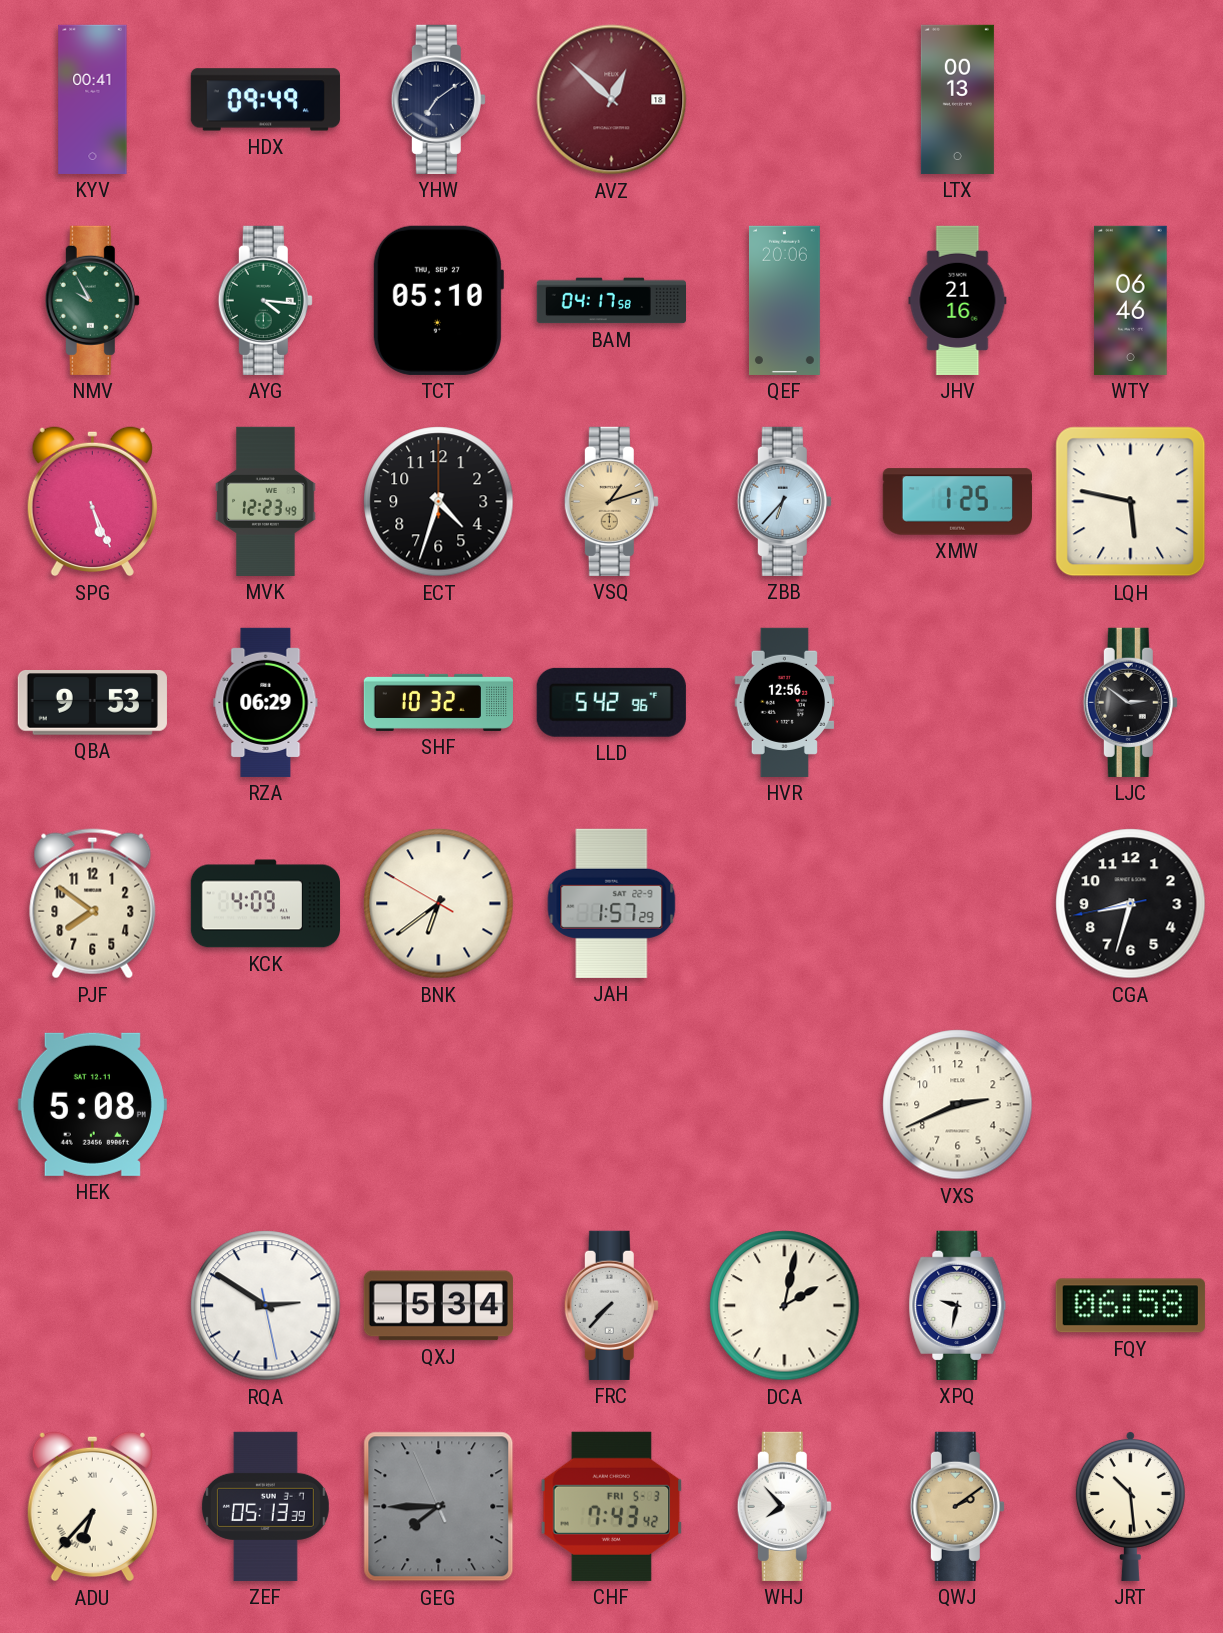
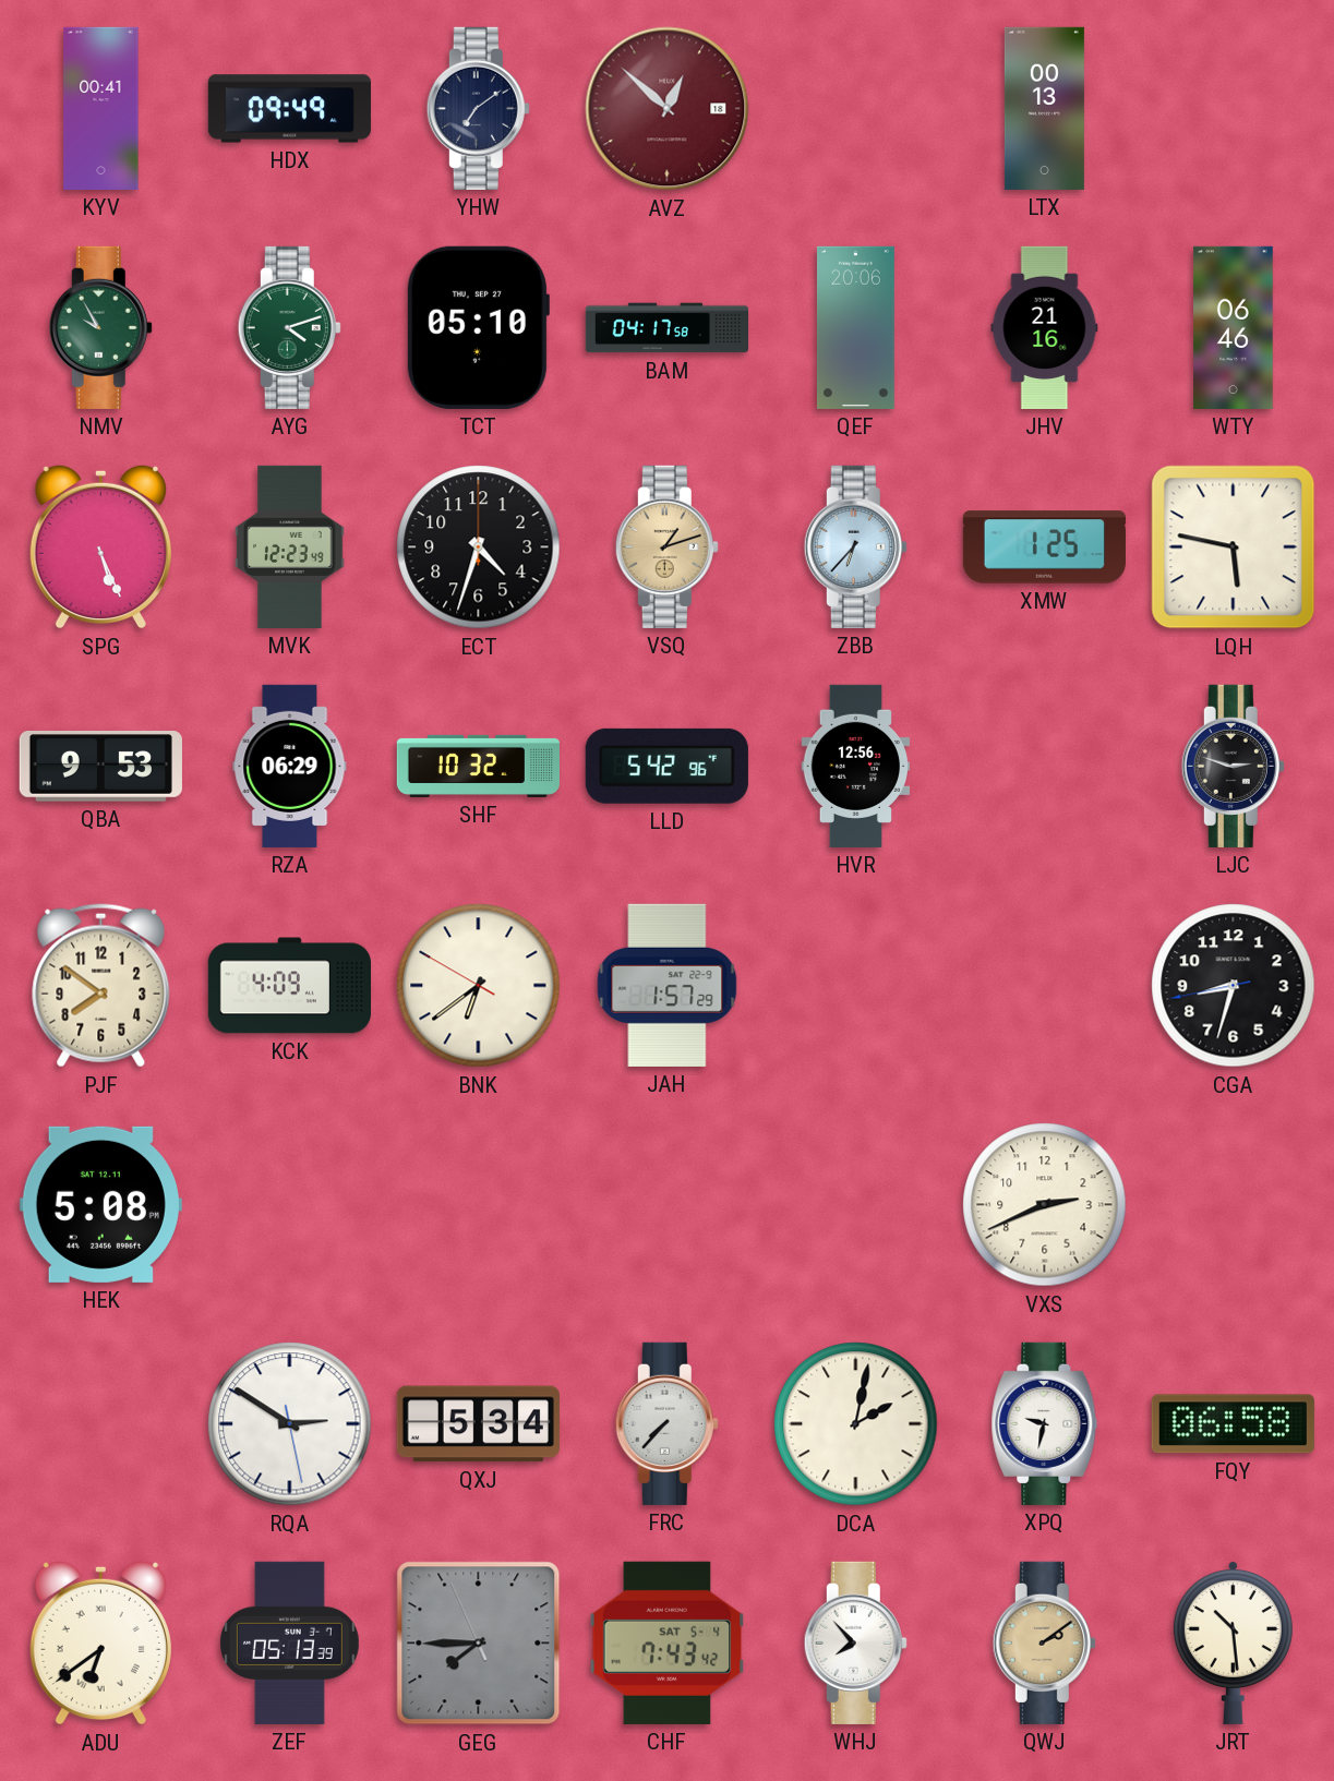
AYG: 4:16 -> 4:12
LJC: 2:51 -> 2:48
ADU: 6:37 -> 6:39
CHF date: FRI 5-3 -> SAT 5-4
